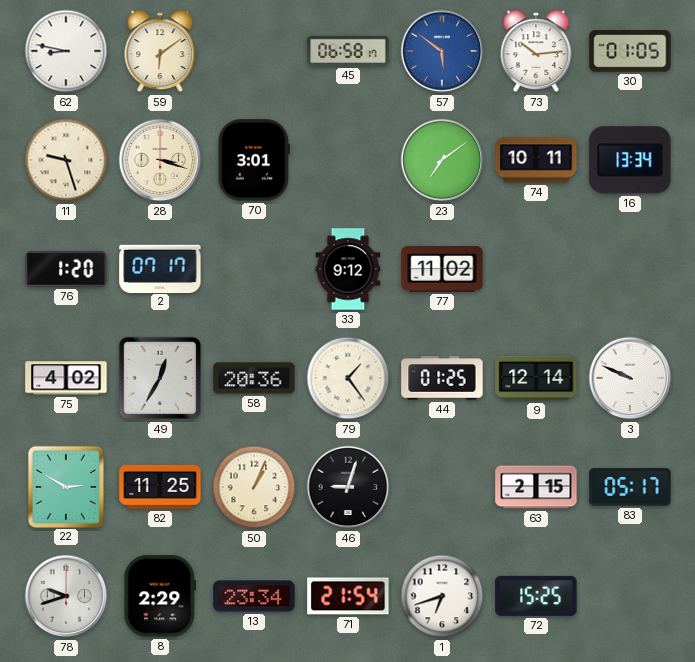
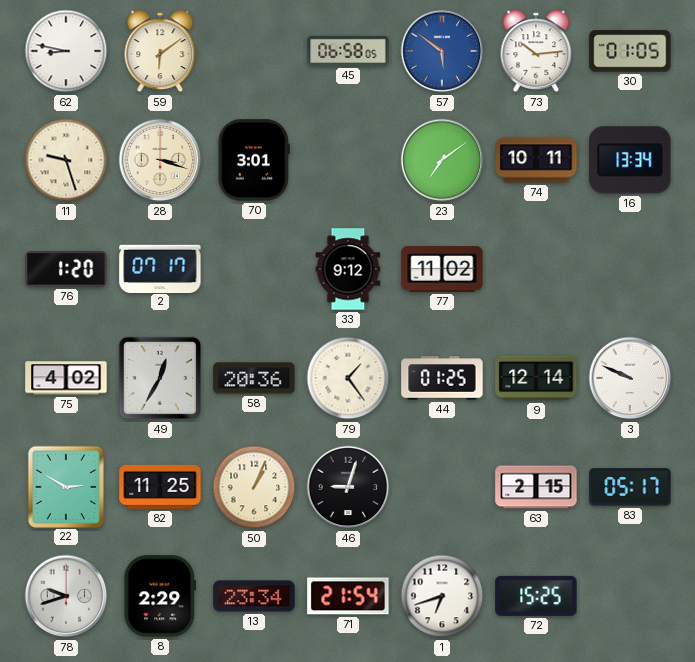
45: 06:58:17 -> 06:58:05
